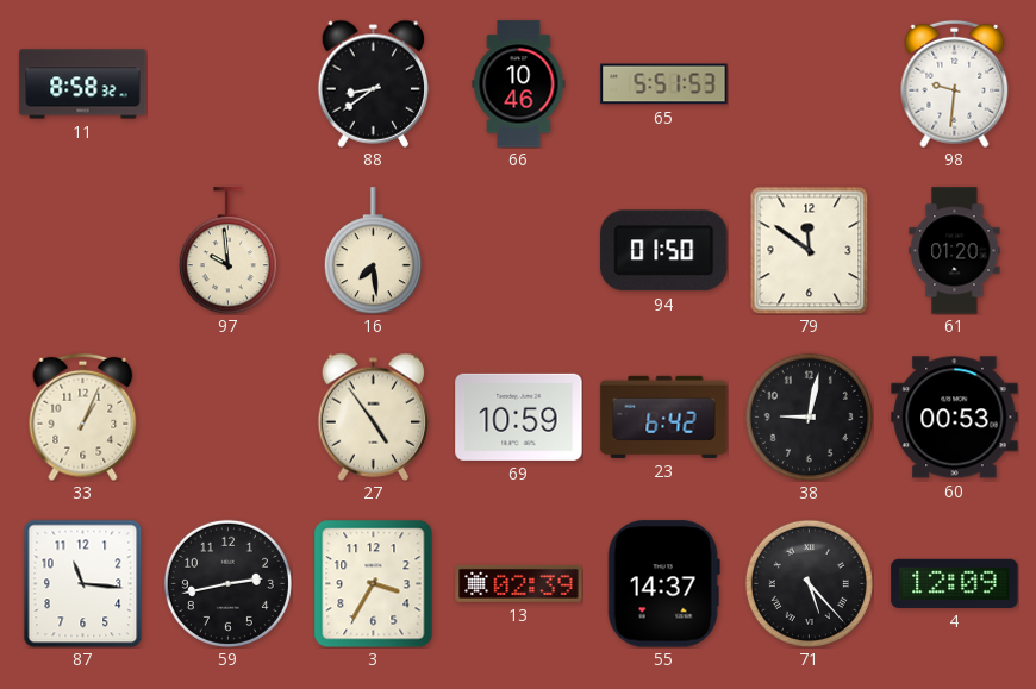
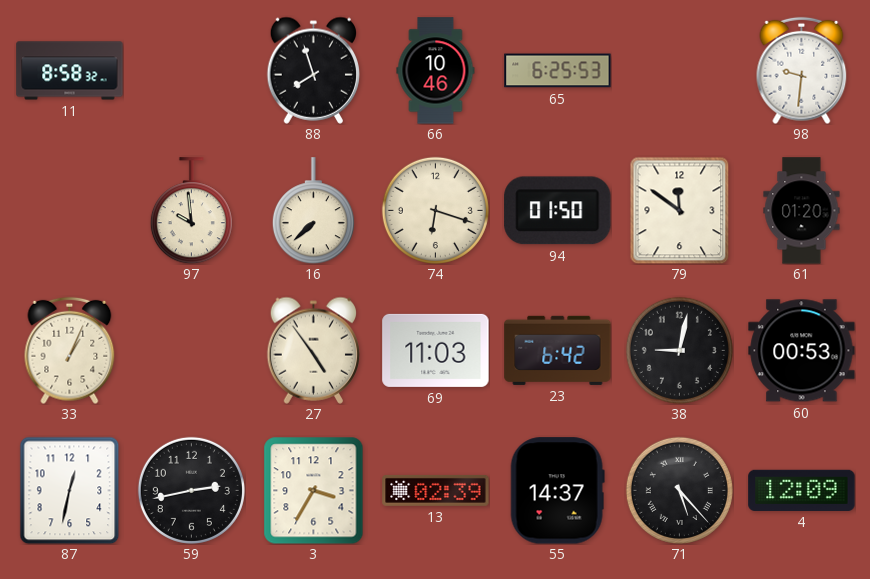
88: 8:39 -> 7:57
65: 5:51 -> 6:25
16: 7:29 -> 7:38
74: none -> 6:18
69: 10:59 -> 11:03
87: 11:16 -> 12:32
